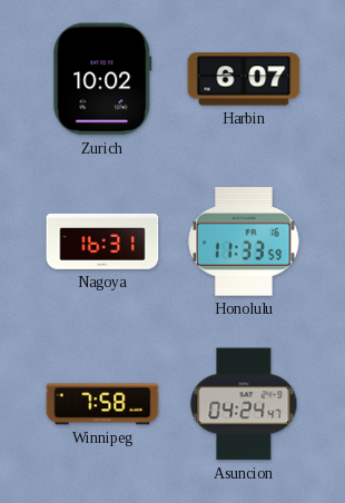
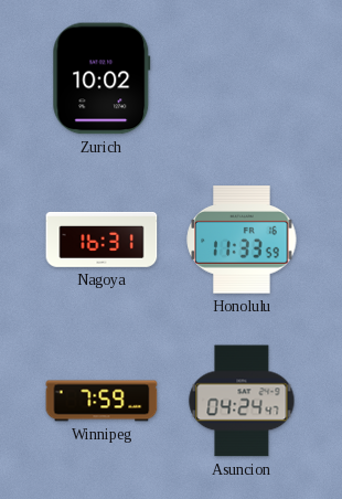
Harbin: 6:07 -> none
Winnipeg: 7:58 -> 7:59
